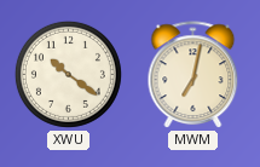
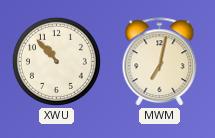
XWU: 10:21 -> 10:53
